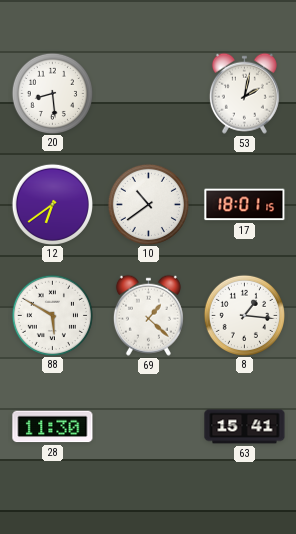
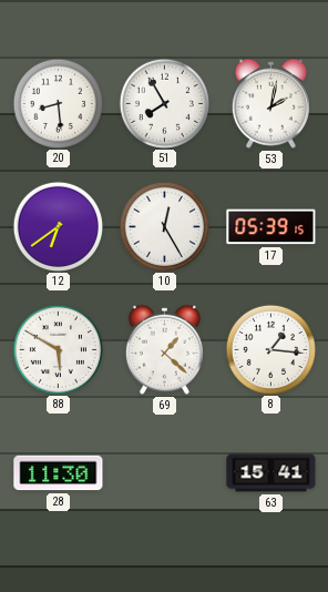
51: none -> 7:55
10: 10:39 -> 12:25
17: 18:01 -> 05:39
